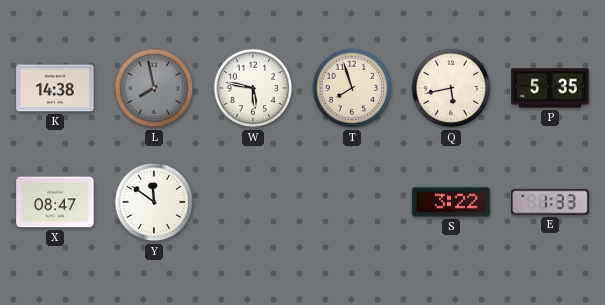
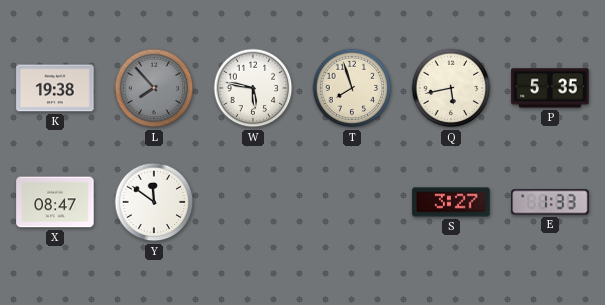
K: 14:38 -> 19:38
L: 7:58 -> 7:53
S: 3:22 -> 3:27
